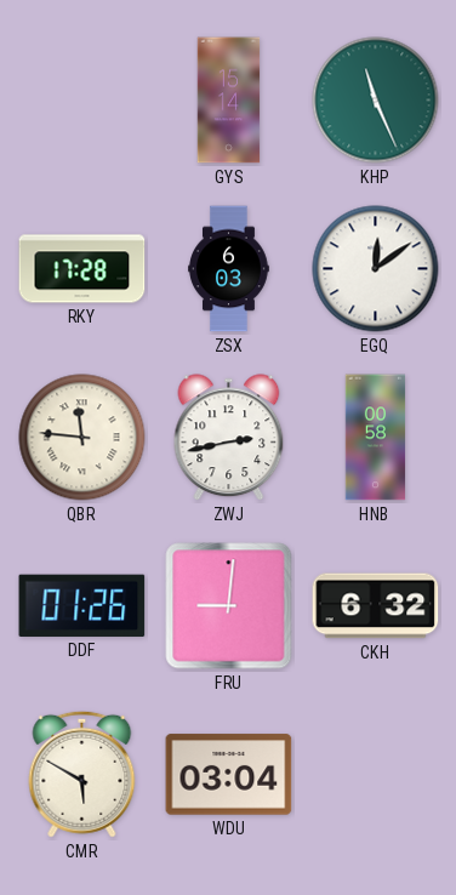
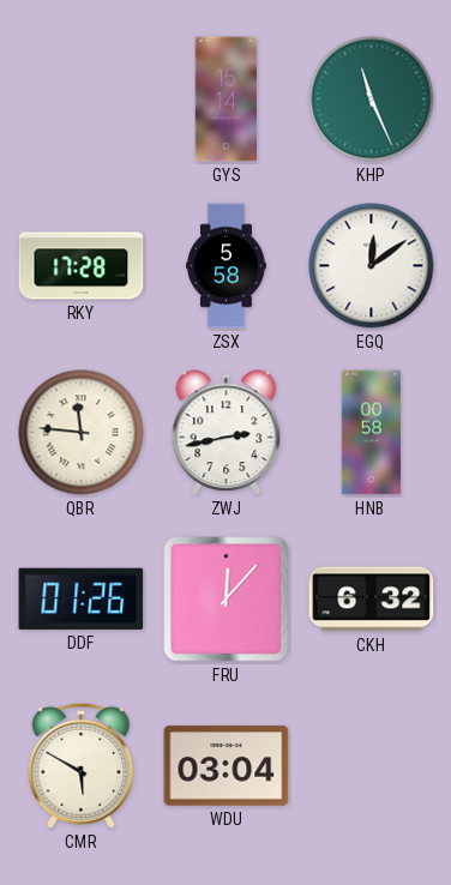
ZSX: 6:03 -> 5:58
FRU: 9:01 -> 12:07
